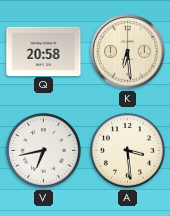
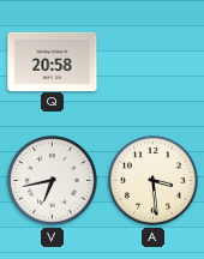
K: 6:29 -> none
